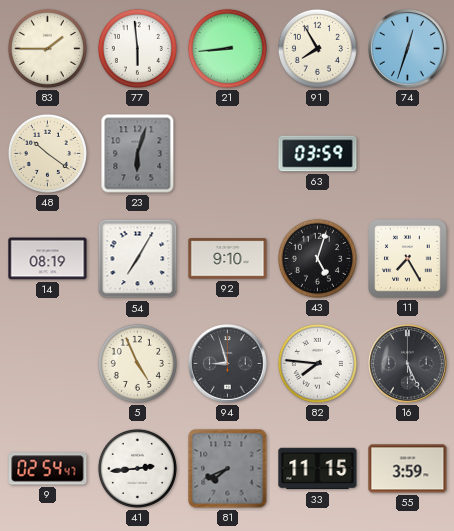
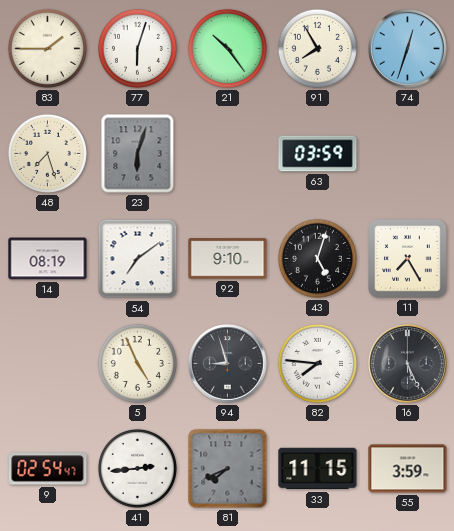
77: 5:59 -> 6:03
21: 8:44 -> 10:24
48: 10:21 -> 7:27
54: 7:05 -> 7:09
